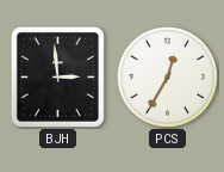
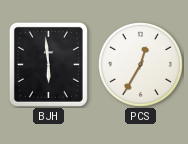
BJH: 2:59 -> 5:59
